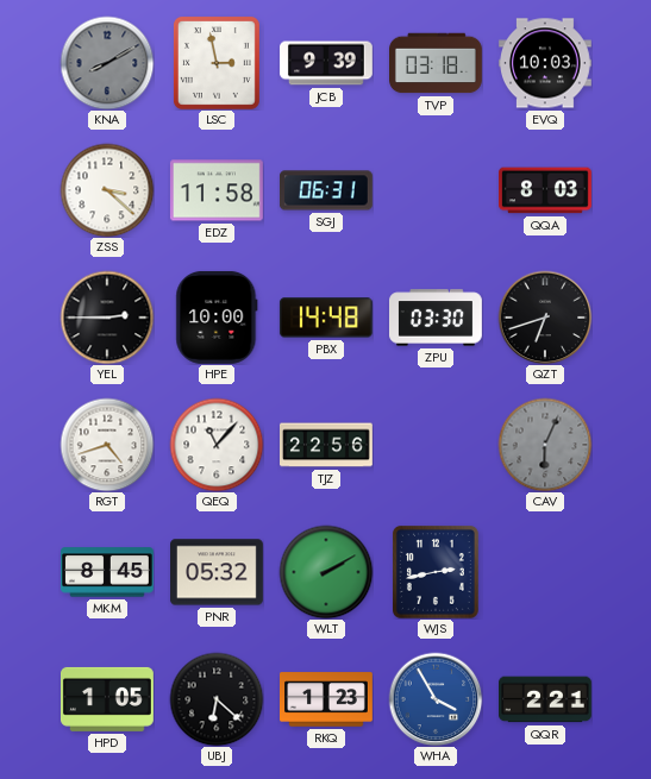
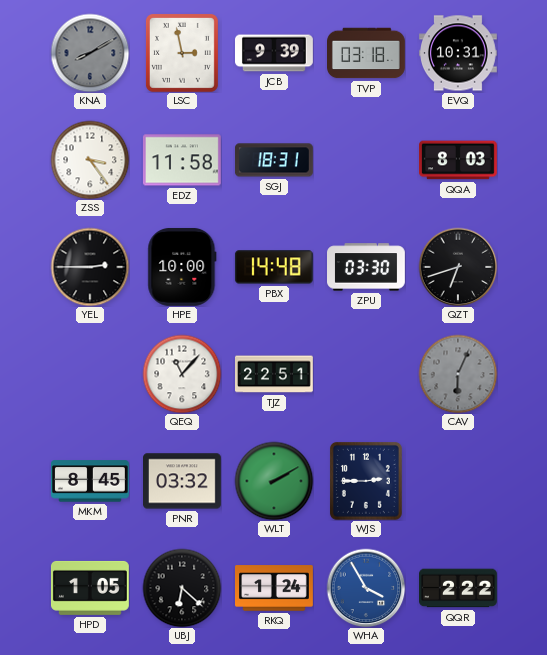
EVQ: 10:03 -> 10:31
ZSS: 3:22 -> 3:24
SGJ: 06:31 -> 18:31
RGT: 4:42 -> none
TJZ: 22:56 -> 22:51
PNR: 05:32 -> 03:32
WJS: 2:43 -> 2:45
RKQ: 1:23 -> 1:24
QQR: 2:21 -> 2:22
